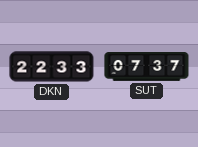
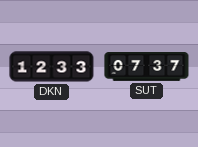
DKN: 22:33 -> 12:33
